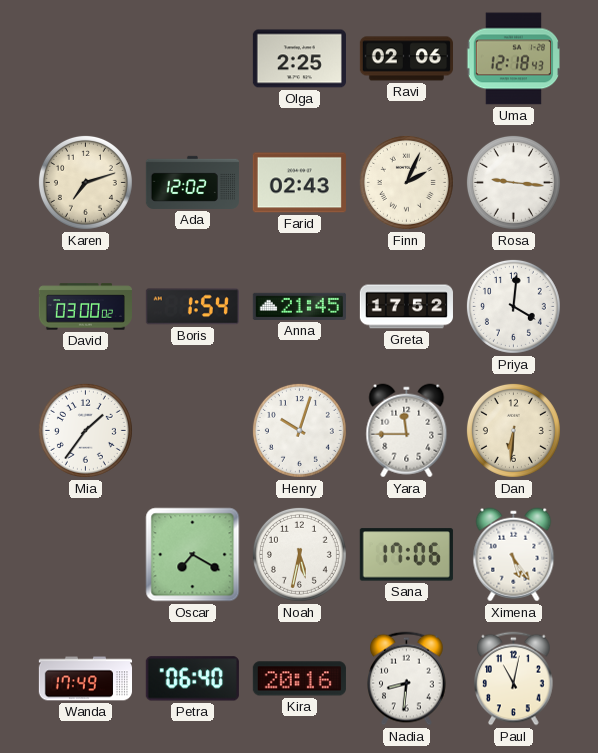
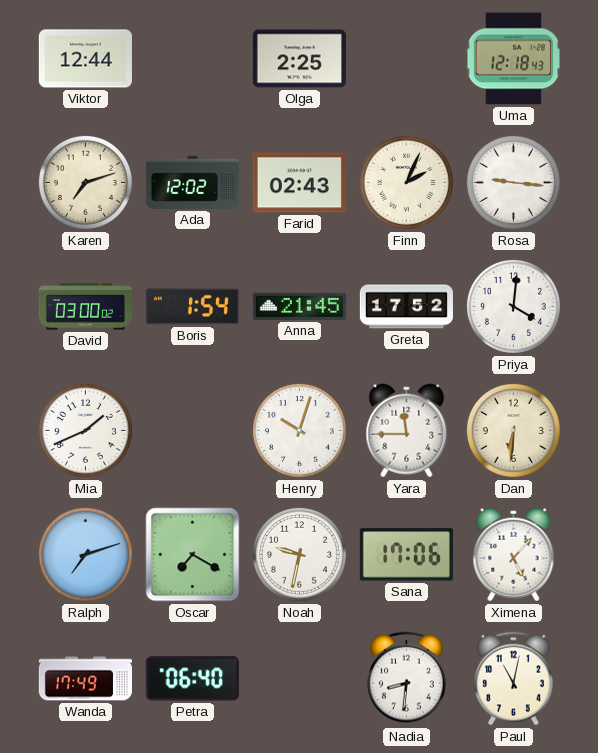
Viktor: none -> 12:44
Ravi: 02:06 -> none
Mia: 1:36 -> 1:41
Ralph: none -> 7:12
Noah: 5:32 -> 9:32
Ximena: 5:24 -> 5:07
Kira: 20:16 -> none
